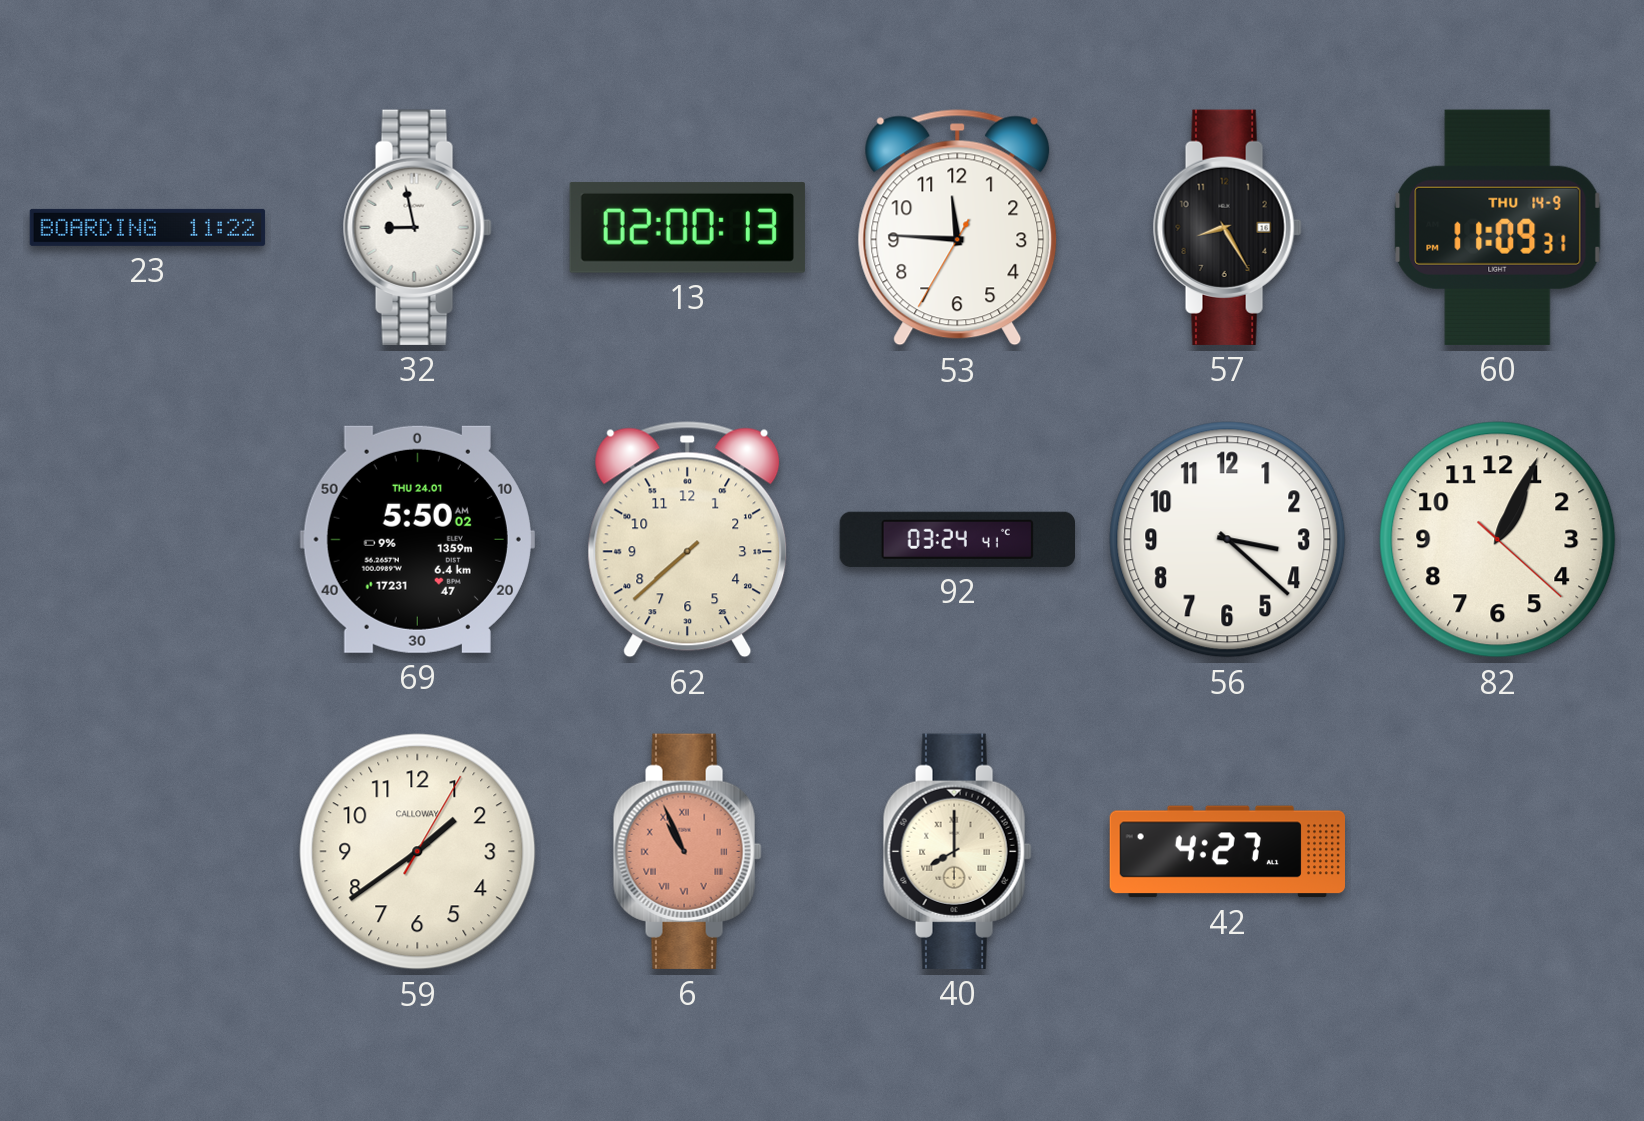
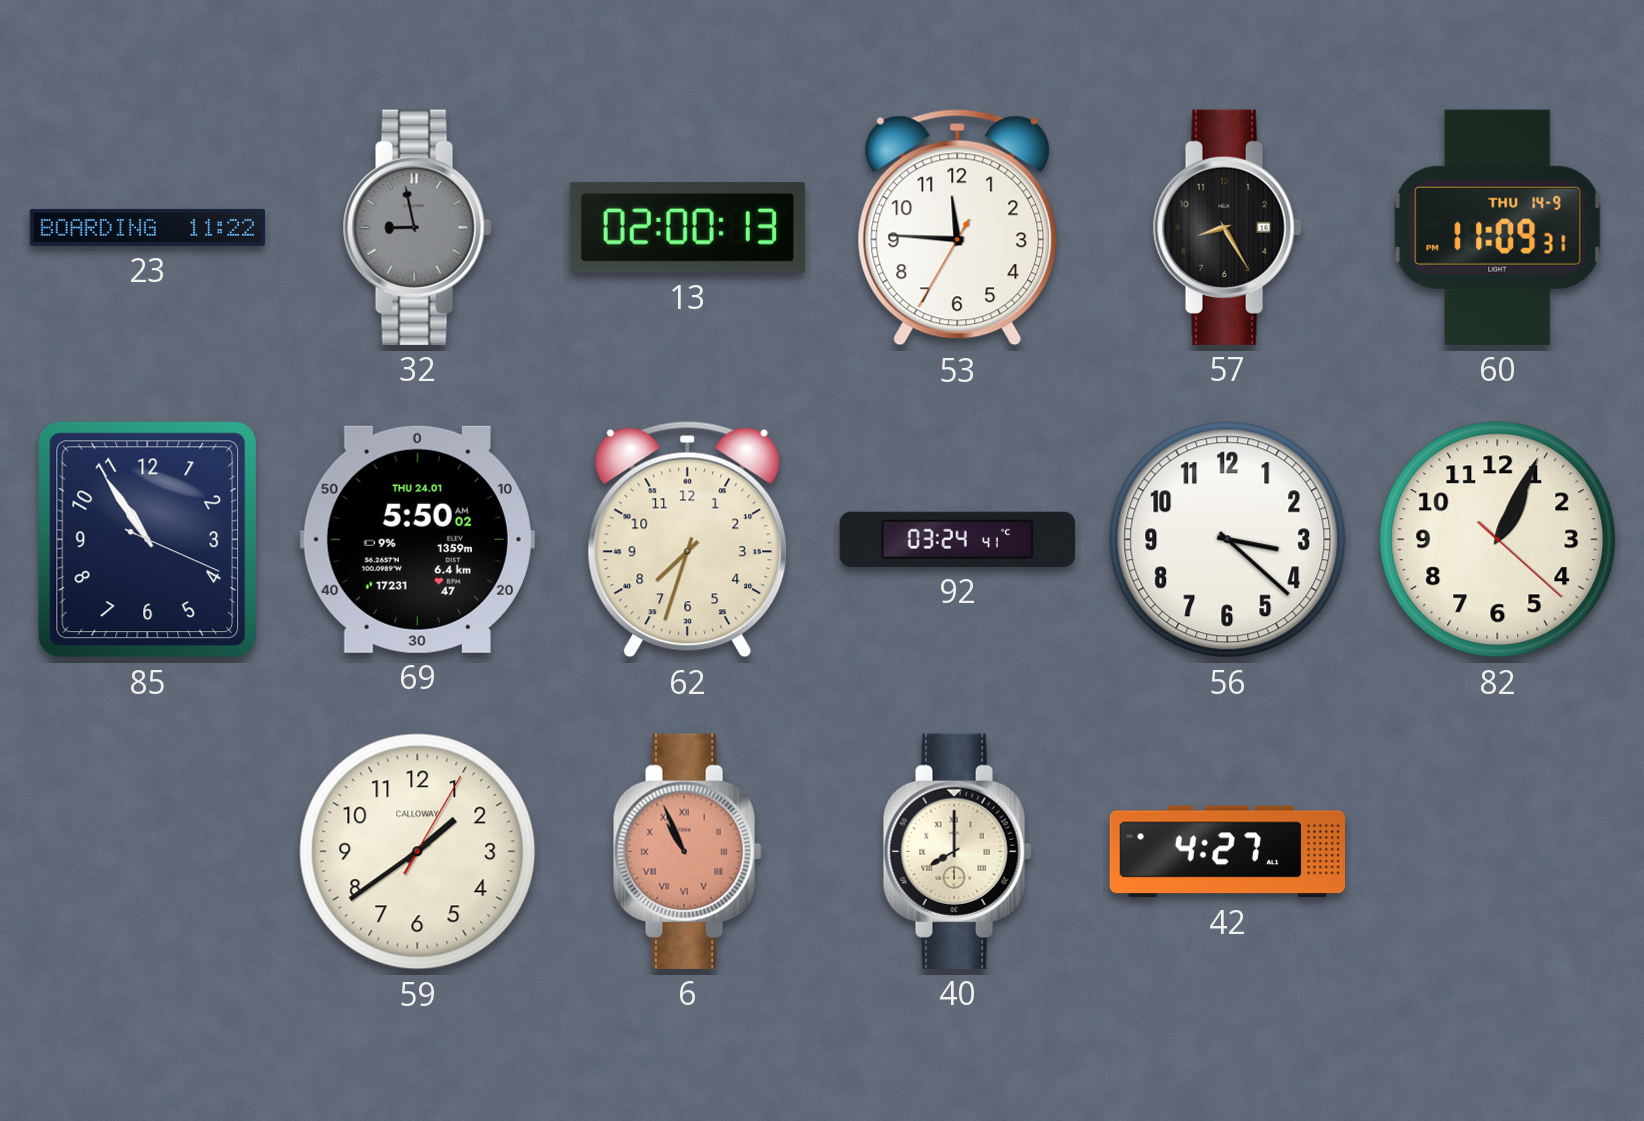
32 dial: white -> grey
85: none -> 10:54
62: 7:38 -> 7:33
